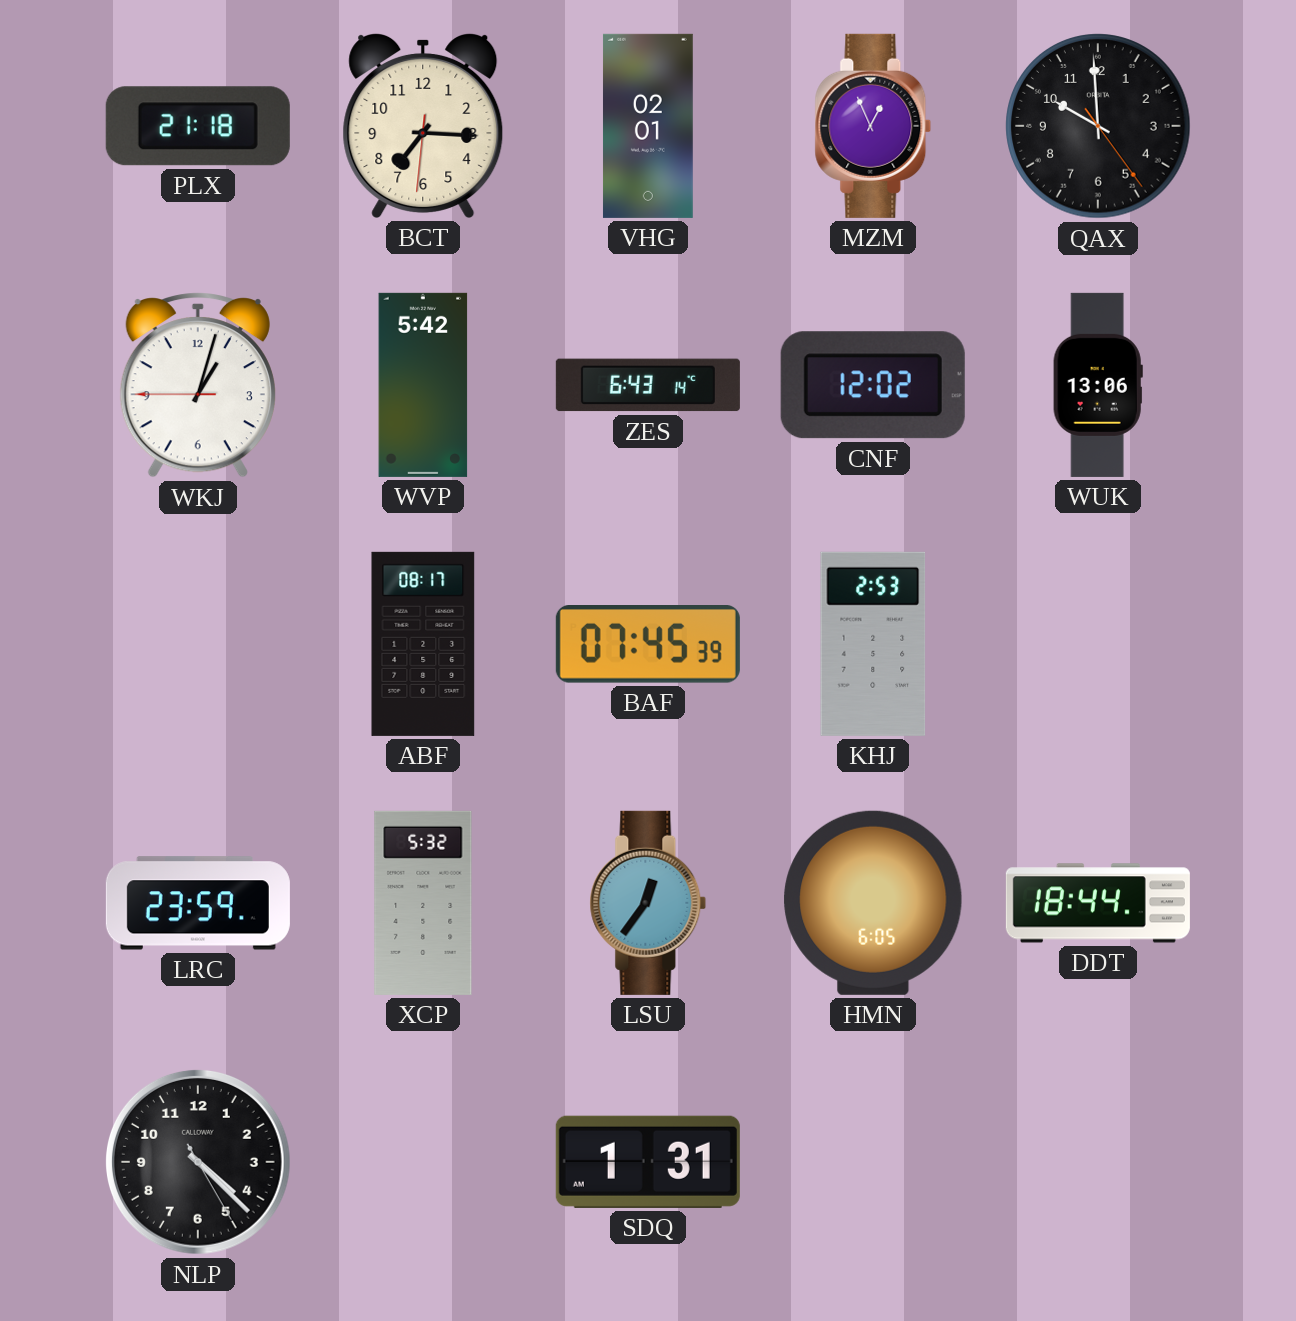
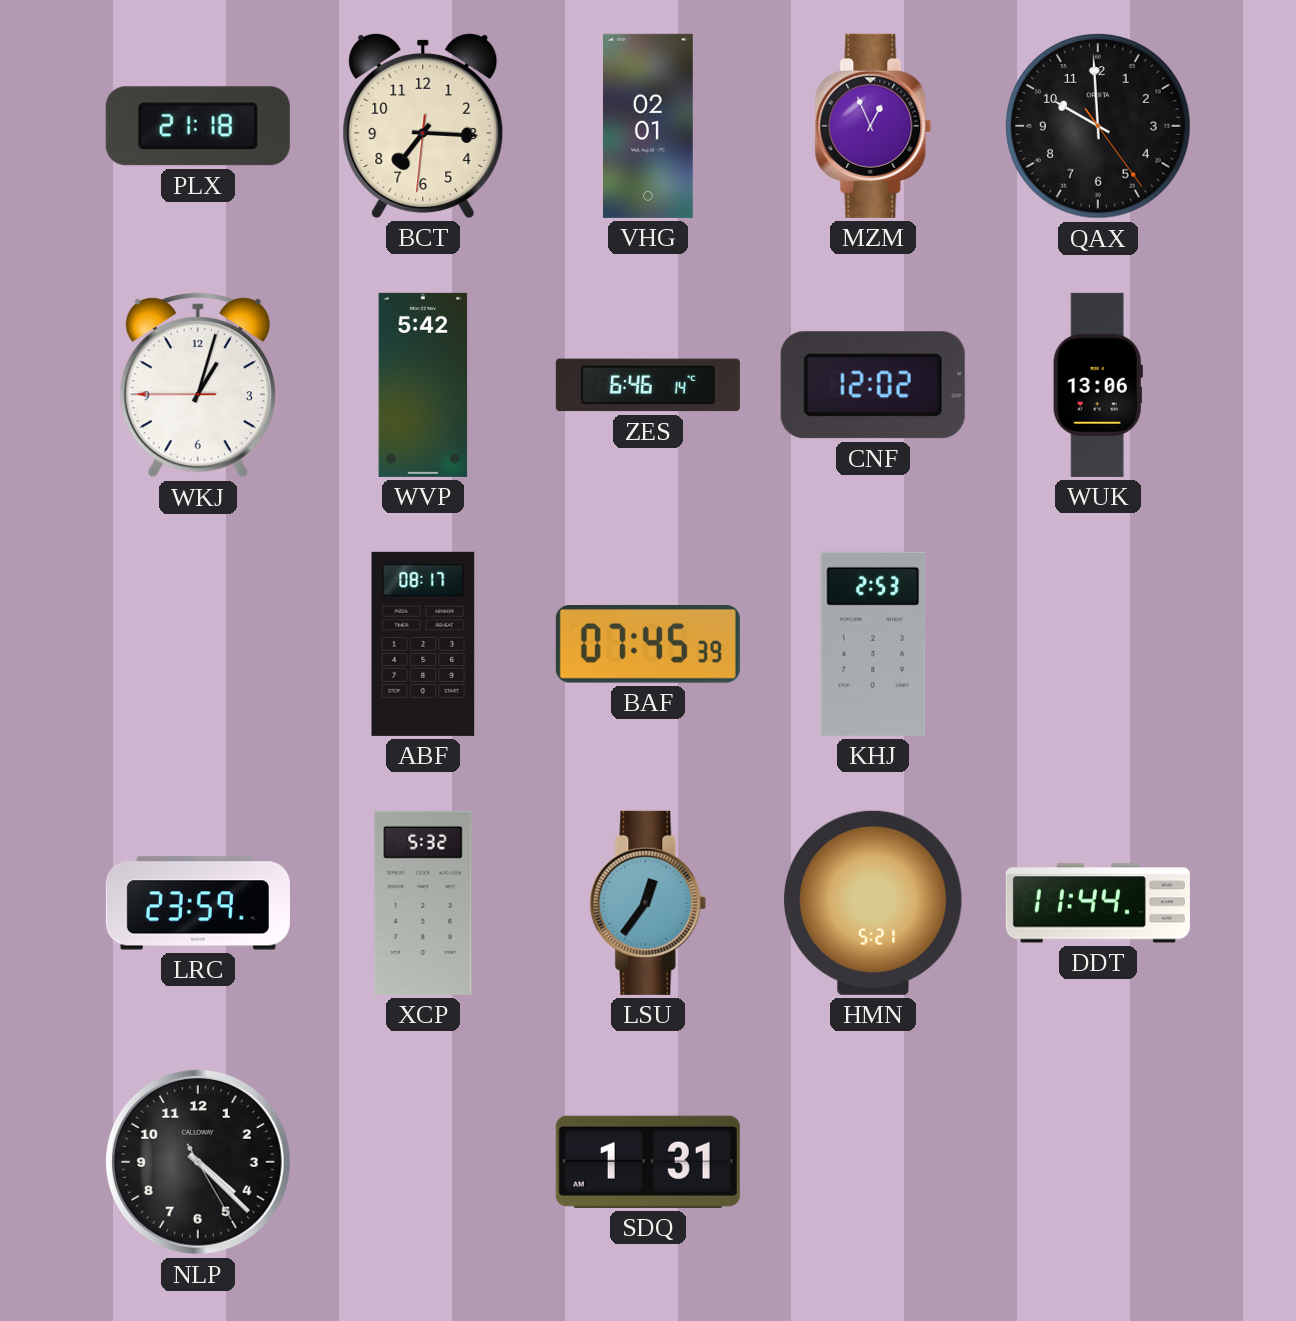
ZES: 6:43 -> 6:46
HMN: 6:05 -> 5:21
DDT: 18:44 -> 11:44
